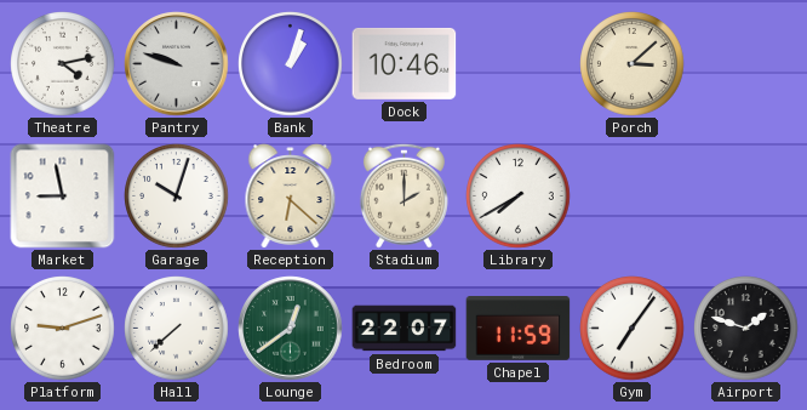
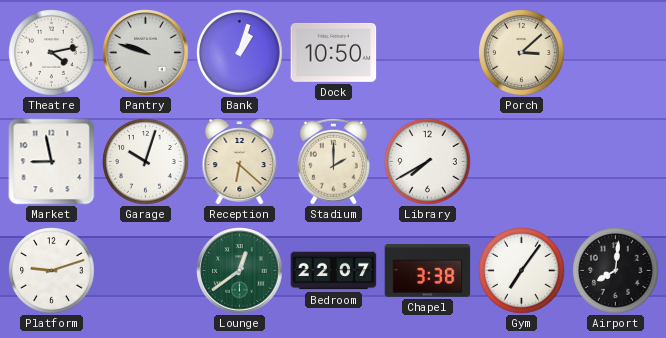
Dock: 10:46 -> 10:50
Hall: 7:38 -> none
Chapel: 11:59 -> 3:38
Airport: 1:48 -> 8:01
